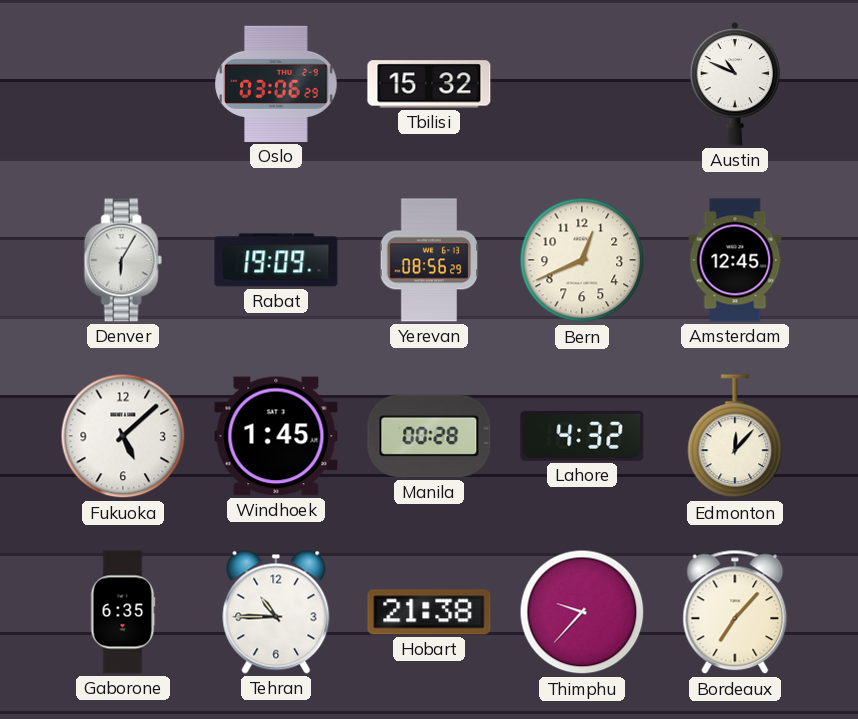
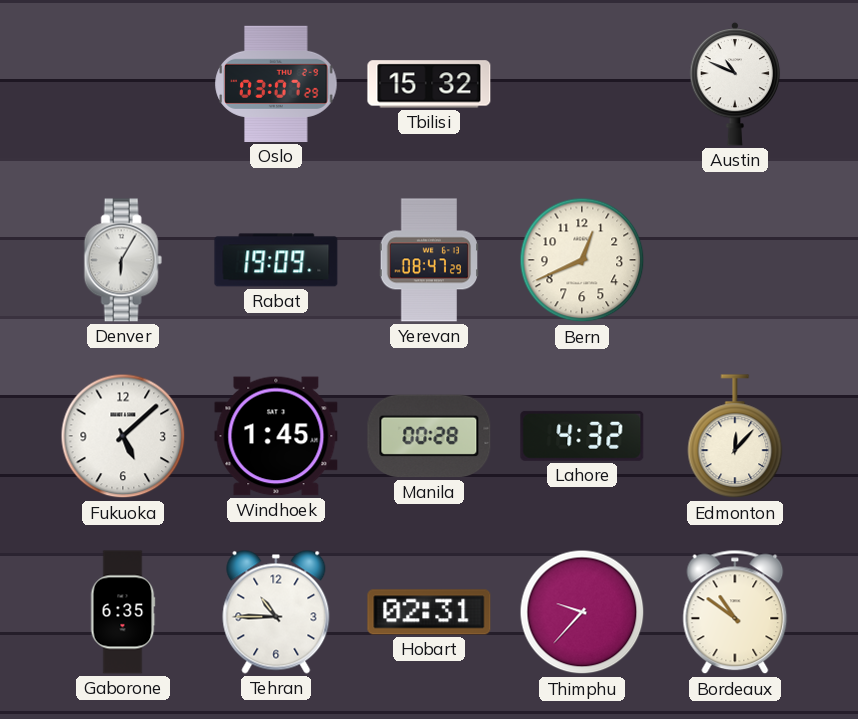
Oslo: 03:06 -> 03:07
Yerevan: 08:56 -> 08:47
Amsterdam: 12:45 -> none
Hobart: 21:38 -> 02:31
Bordeaux: 7:07 -> 10:51
